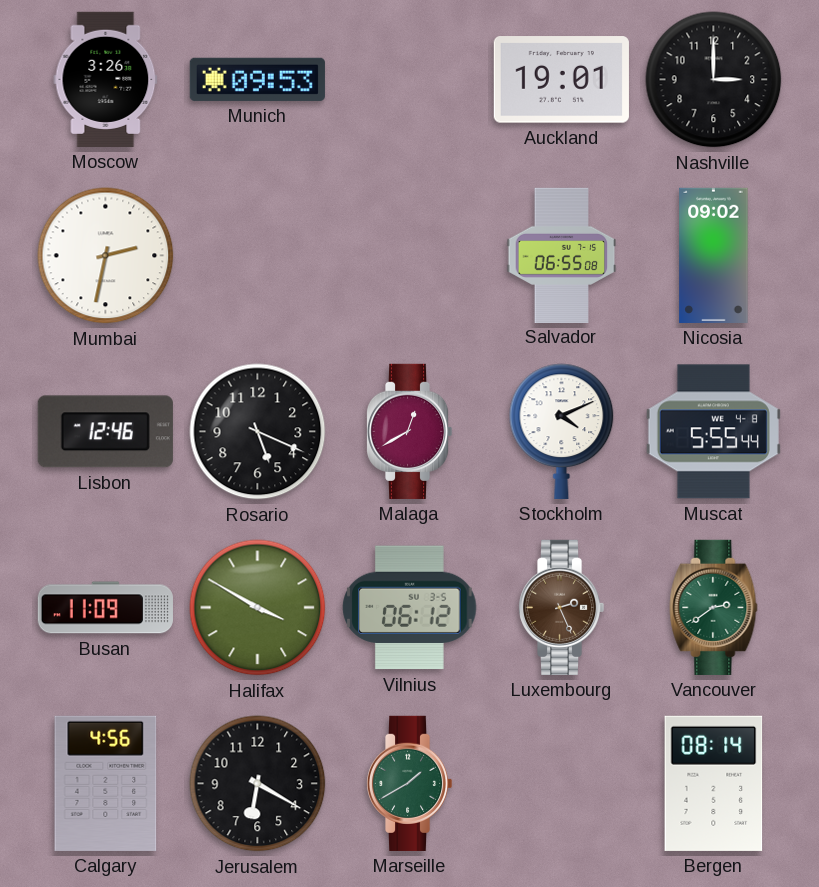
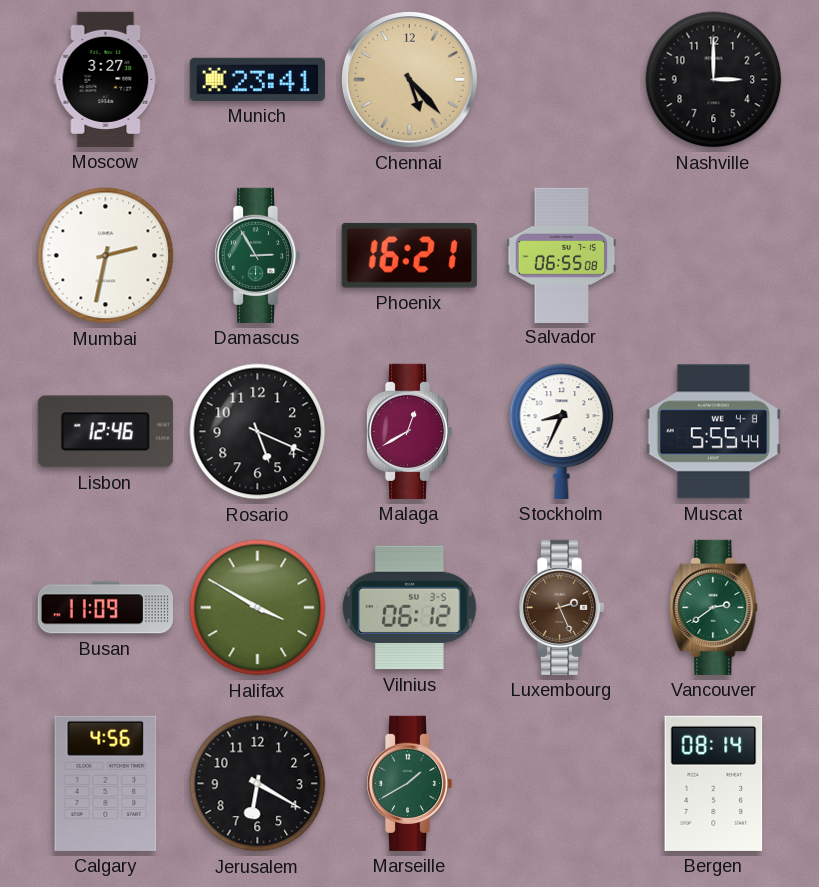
Moscow: 3:26 -> 3:27
Munich: 09:53 -> 23:41
Chennai: none -> 5:23
Auckland: 19:01 -> none
Damascus: none -> 2:55
Phoenix: none -> 16:21
Nicosia: 09:02 -> none
Stockholm: 4:11 -> 8:34
